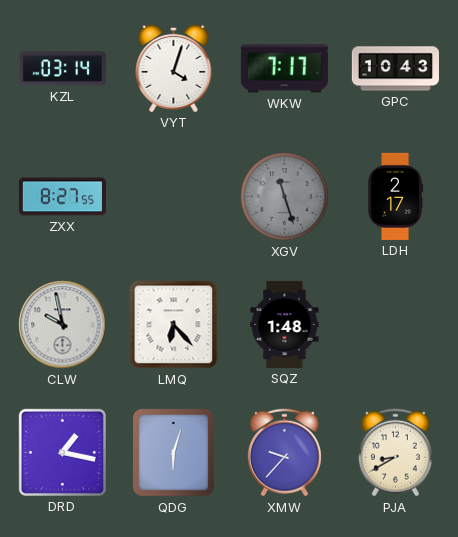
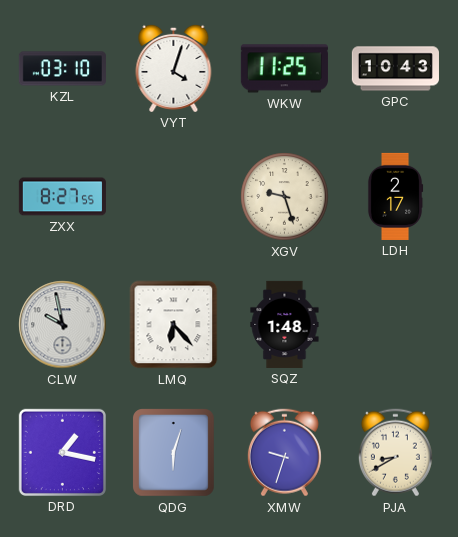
KZL: 03:14 -> 03:10
WKW: 7:17 -> 11:25
XGV: 11:27 -> 9:27
XGV dial: grey -> cream
XMW: 9:37 -> 9:33
